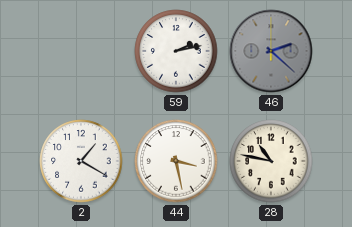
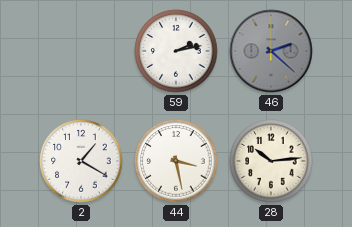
28: 10:47 -> 10:14
